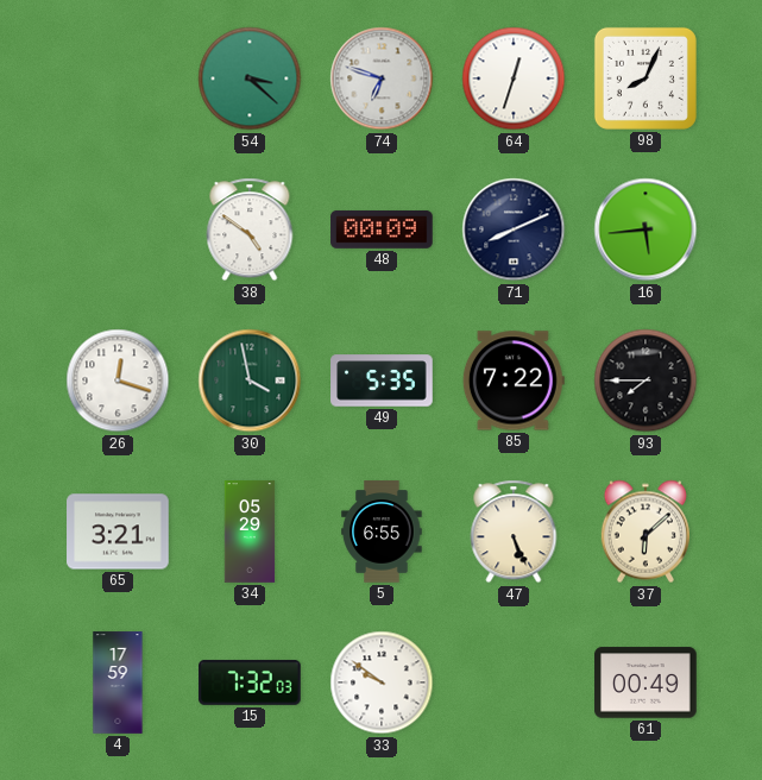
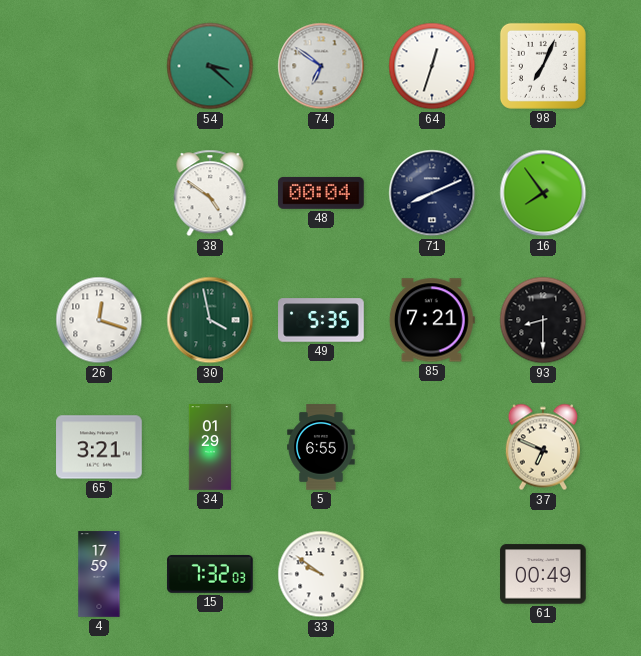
74: 6:48 -> 6:51
98: 8:04 -> 7:04
48: 00:09 -> 00:04
16: 5:44 -> 7:54
85: 7:22 -> 7:21
93: 7:45 -> 8:30
34: 05:29 -> 01:29
47: 5:26 -> none
37: 6:08 -> 6:49
